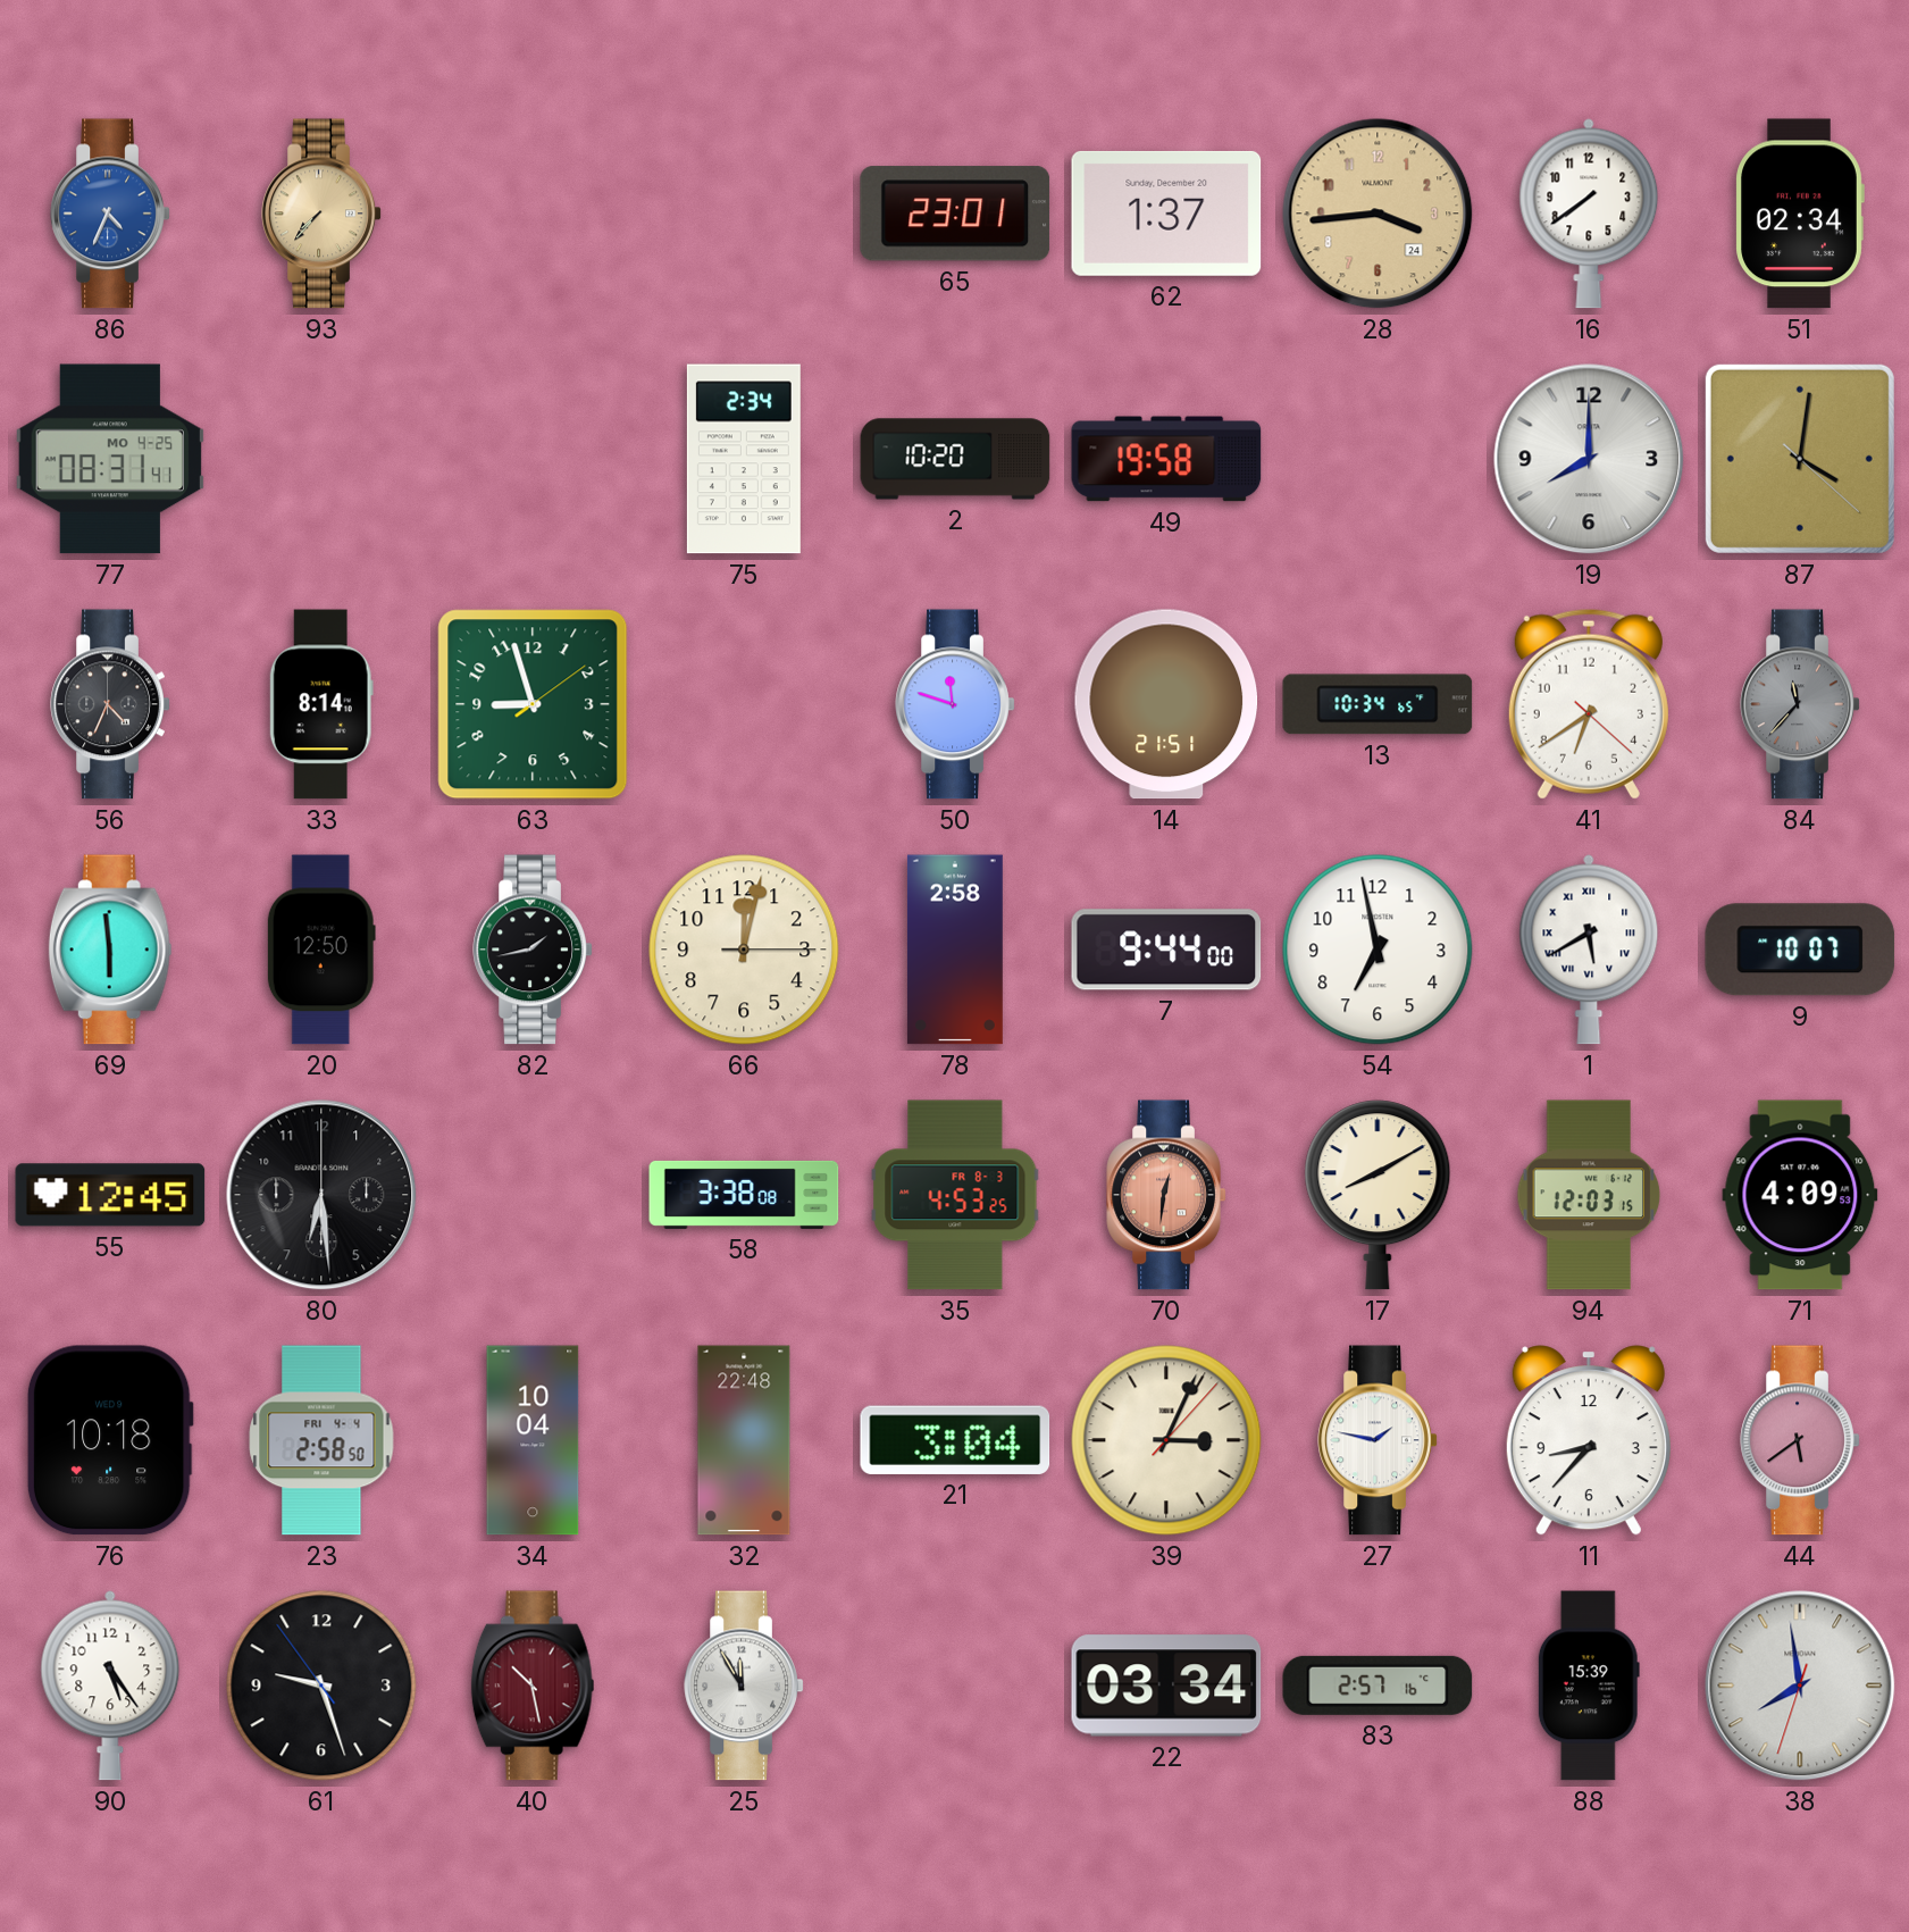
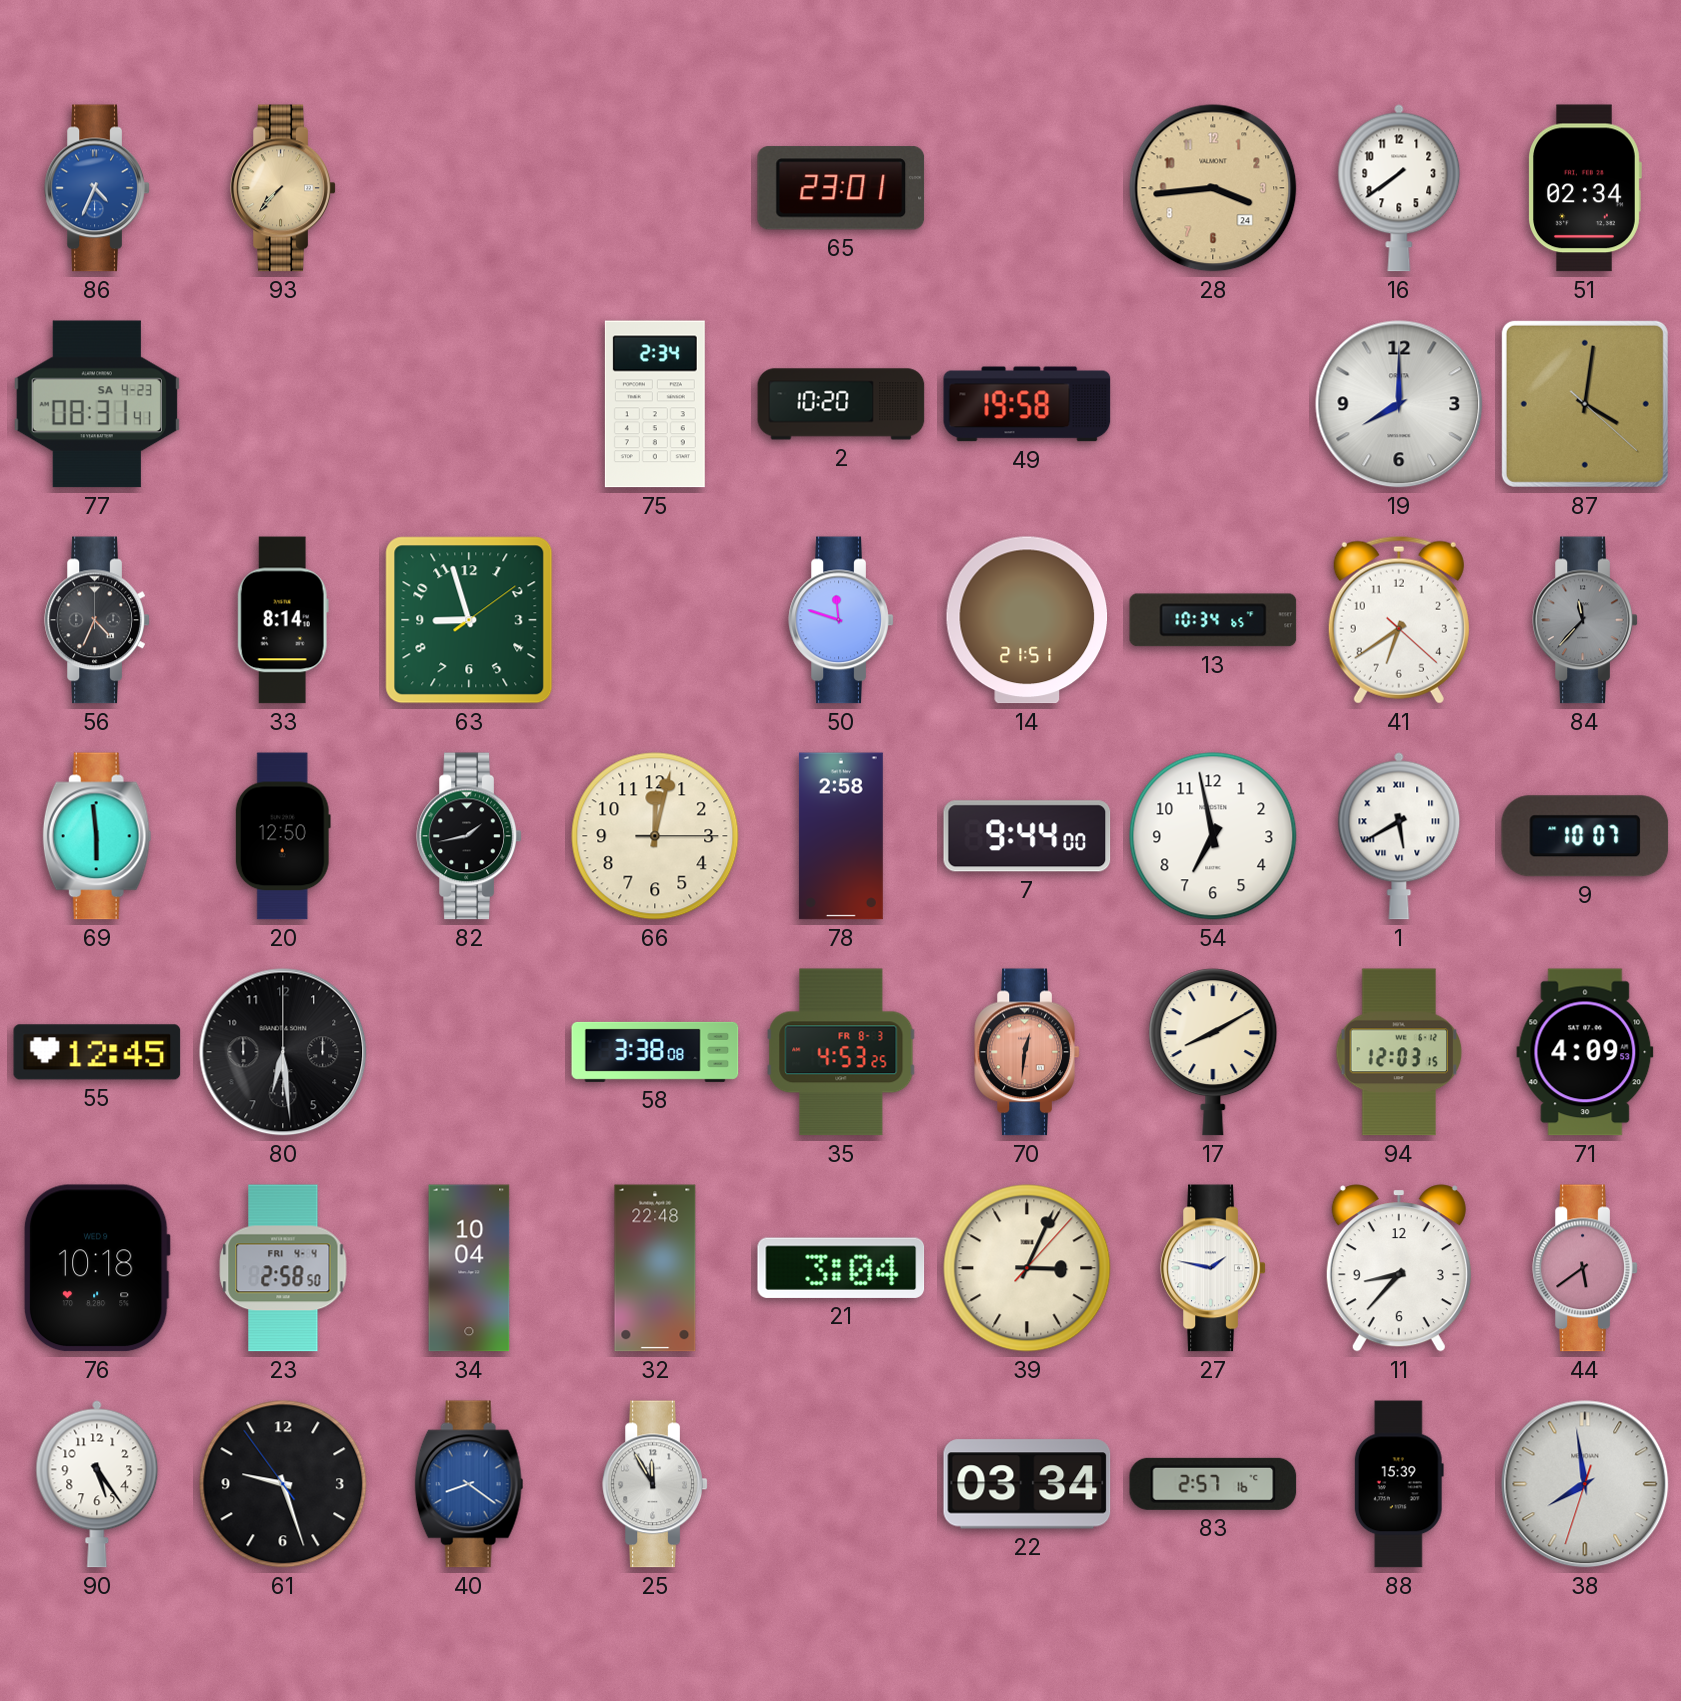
62: 1:37 -> none
77 date: MO 4-25 -> SA 4-23
40: 10:28 -> 8:21
40 dial: burgundy -> blue
